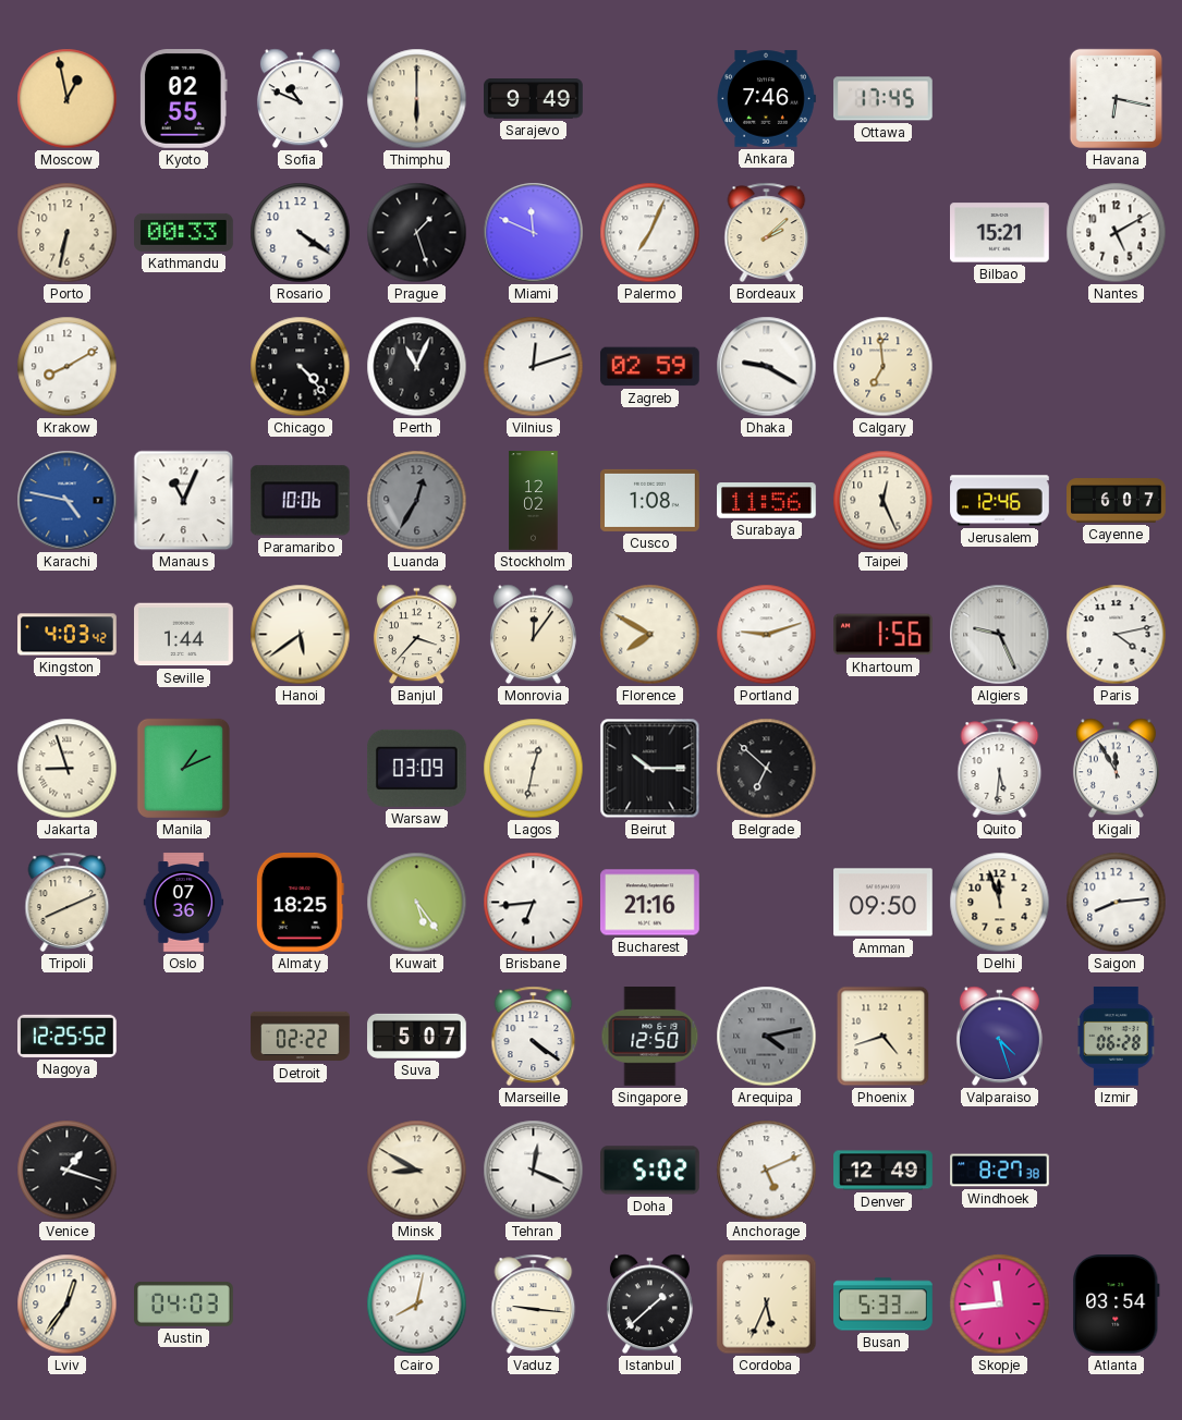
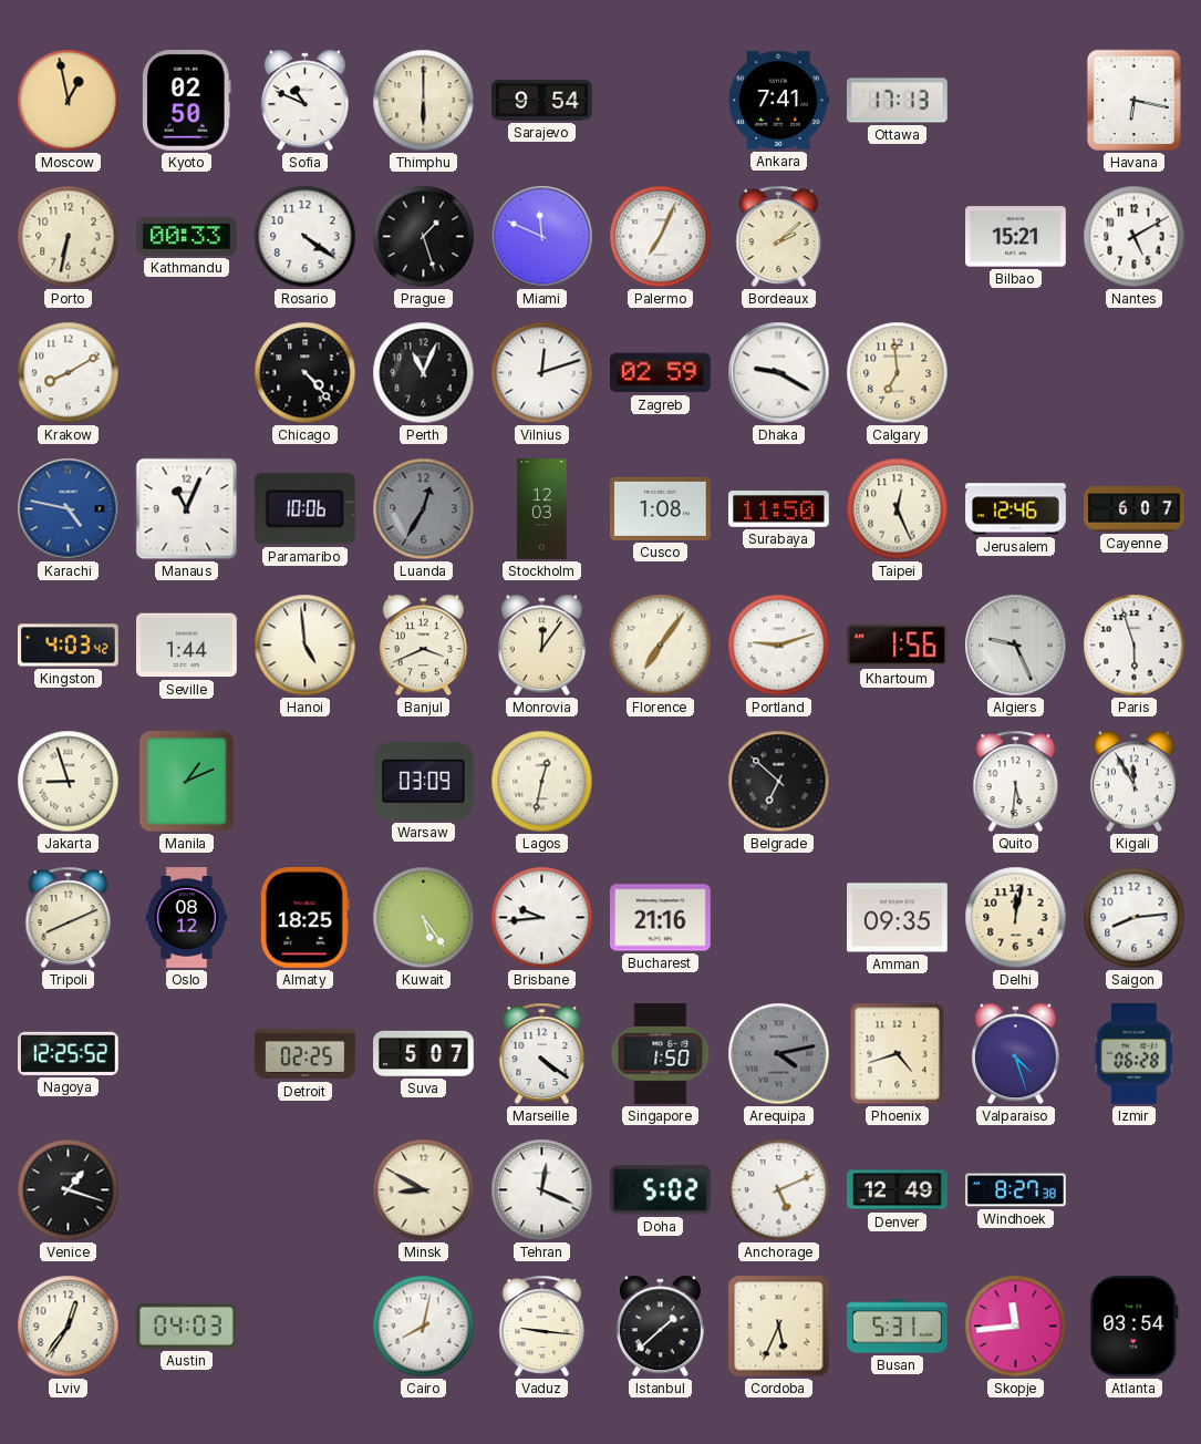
Kyoto: 02:55 -> 02:50
Sarajevo: 9:49 -> 9:54
Ankara: 7:46 -> 7:41
Ottawa: 17:45 -> 17:13
Stockholm: 12:02 -> 12:03
Surabaya: 11:56 -> 11:50
Hanoi: 5:39 -> 4:59
Banjul: 3:37 -> 3:41
Florence: 7:50 -> 7:06
Paris: 4:13 -> 5:57
Beirut: 10:15 -> none
Oslo: 07:36 -> 08:12
Brisbane: 6:44 -> 9:44
Amman: 09:50 -> 09:35
Delhi: 11:57 -> 12:02
Detroit: 02:22 -> 02:25
Singapore: 12:50 -> 1:50
Busan: 5:33 -> 5:31
